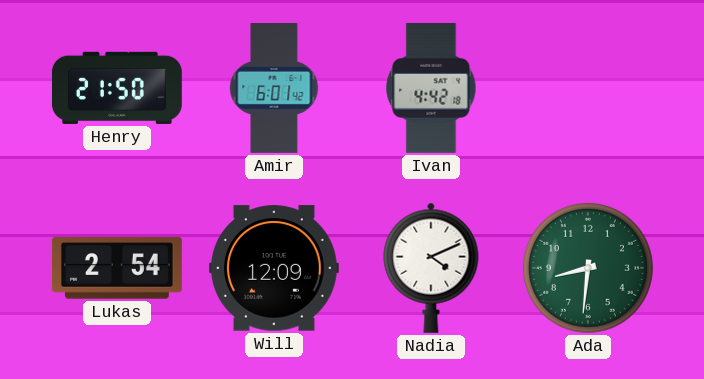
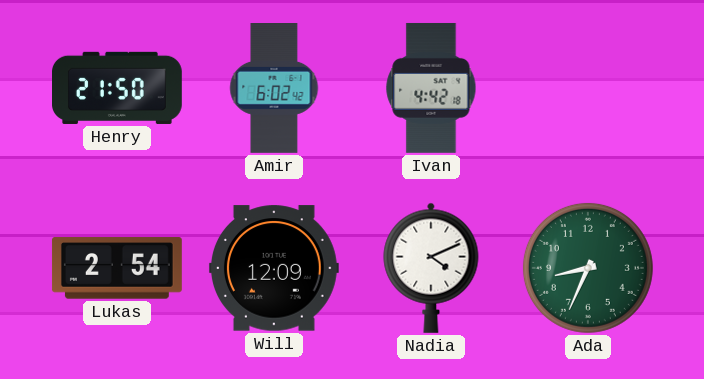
Amir: 6:01 -> 6:02
Ada: 8:31 -> 8:34
